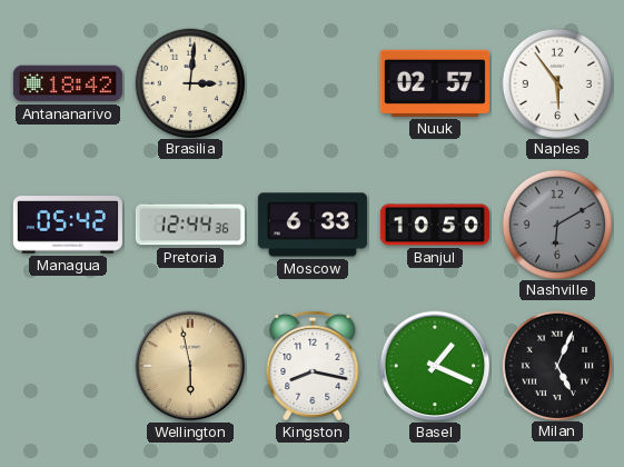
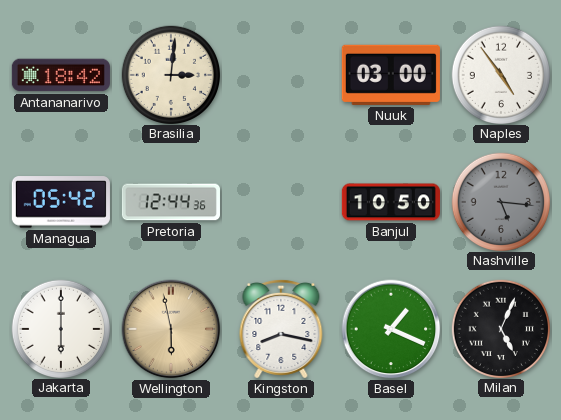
Nuuk: 02:57 -> 03:00
Naples: 5:54 -> 4:54
Moscow: 6:33 -> none
Nashville: 6:10 -> 5:16
Jakarta: none -> 6:00
